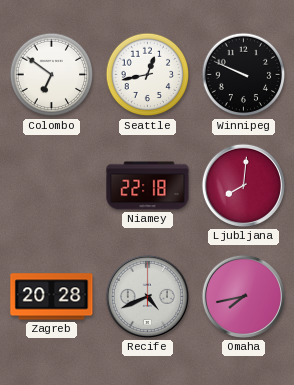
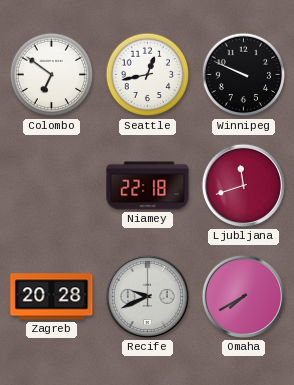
Ljubljana: 8:01 -> 11:42
Recife: 4:41 -> 9:41
Omaha: 7:43 -> 7:40
